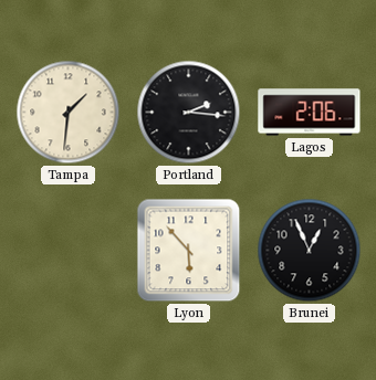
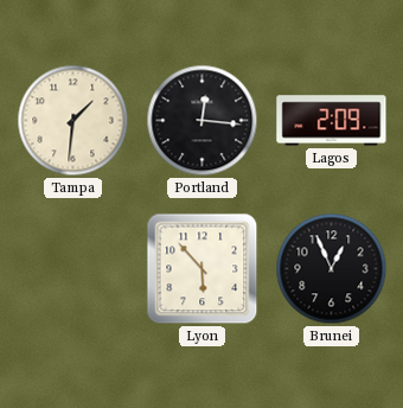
Portland: 2:16 -> 12:16
Lagos: 2:06 -> 2:09
